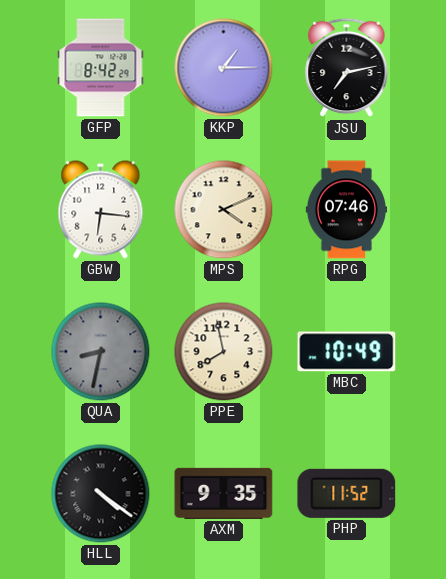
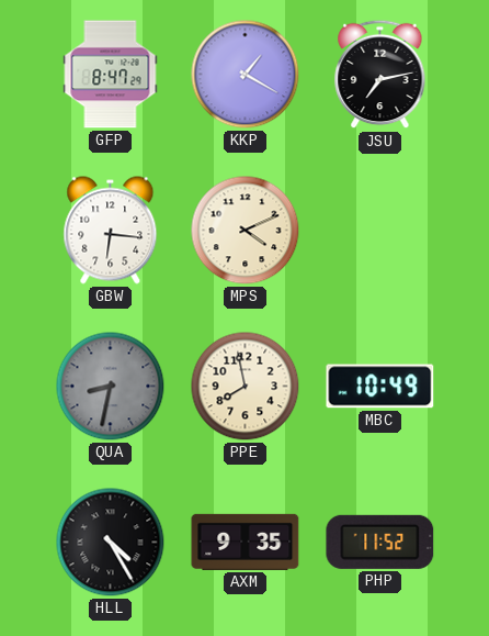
GFP: 8:42 -> 8:47
KKP: 1:15 -> 1:20
RPG: 07:46 -> none
HLL: 4:21 -> 4:25
